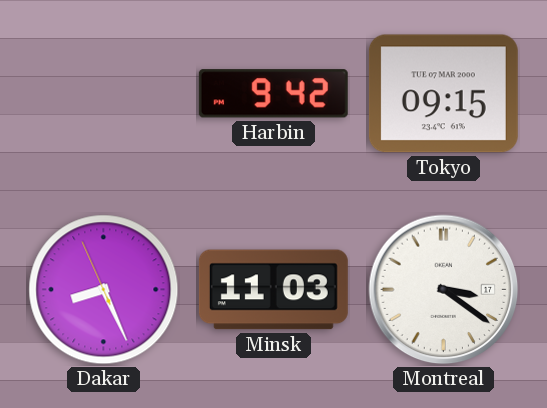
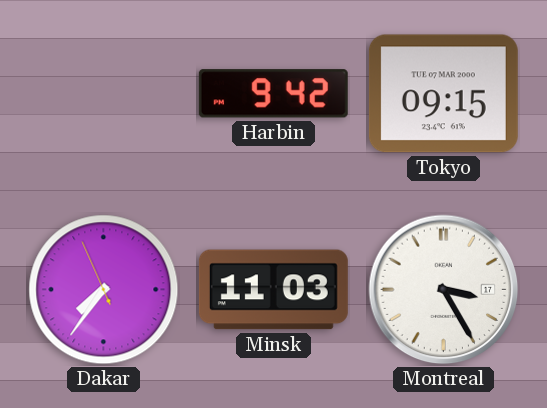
Dakar: 8:25 -> 7:35
Montreal: 3:21 -> 3:25
